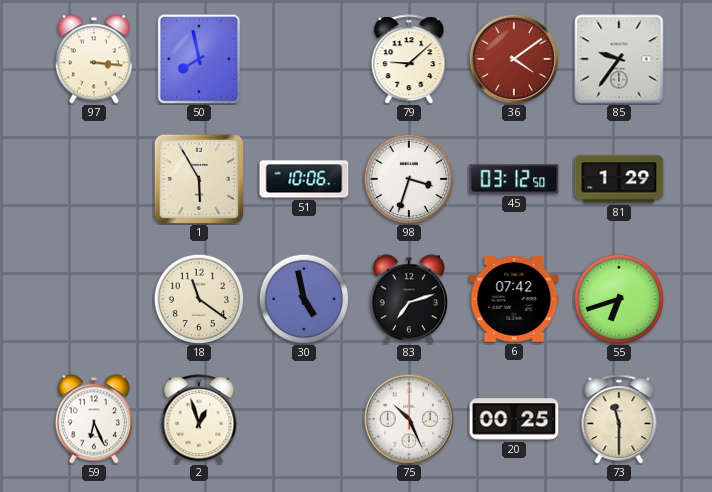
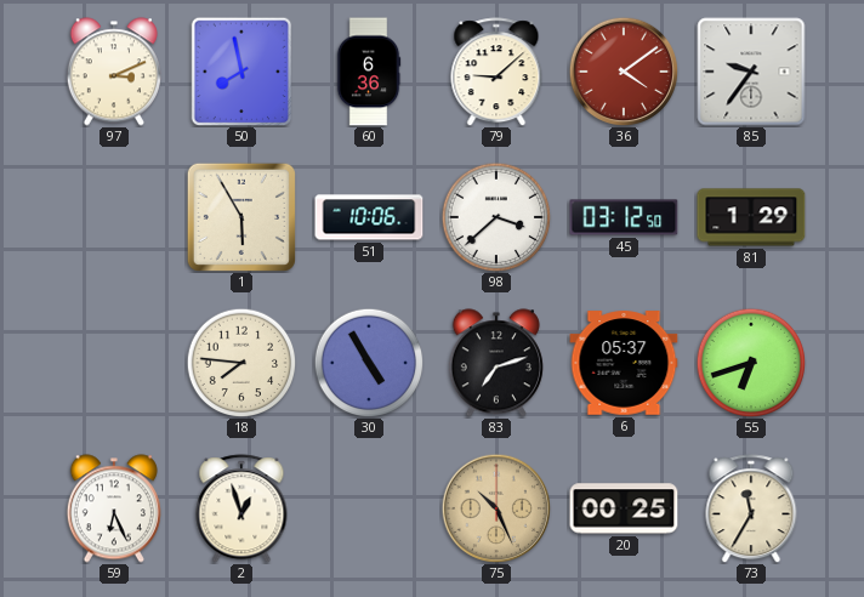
97: 3:16 -> 3:11
60: none -> 6:36
98: 3:33 -> 3:38
18: 11:21 -> 7:46
30: 4:58 -> 4:55
6: 07:42 -> 05:37
75 dial: white -> champagne
73: 11:30 -> 11:35
